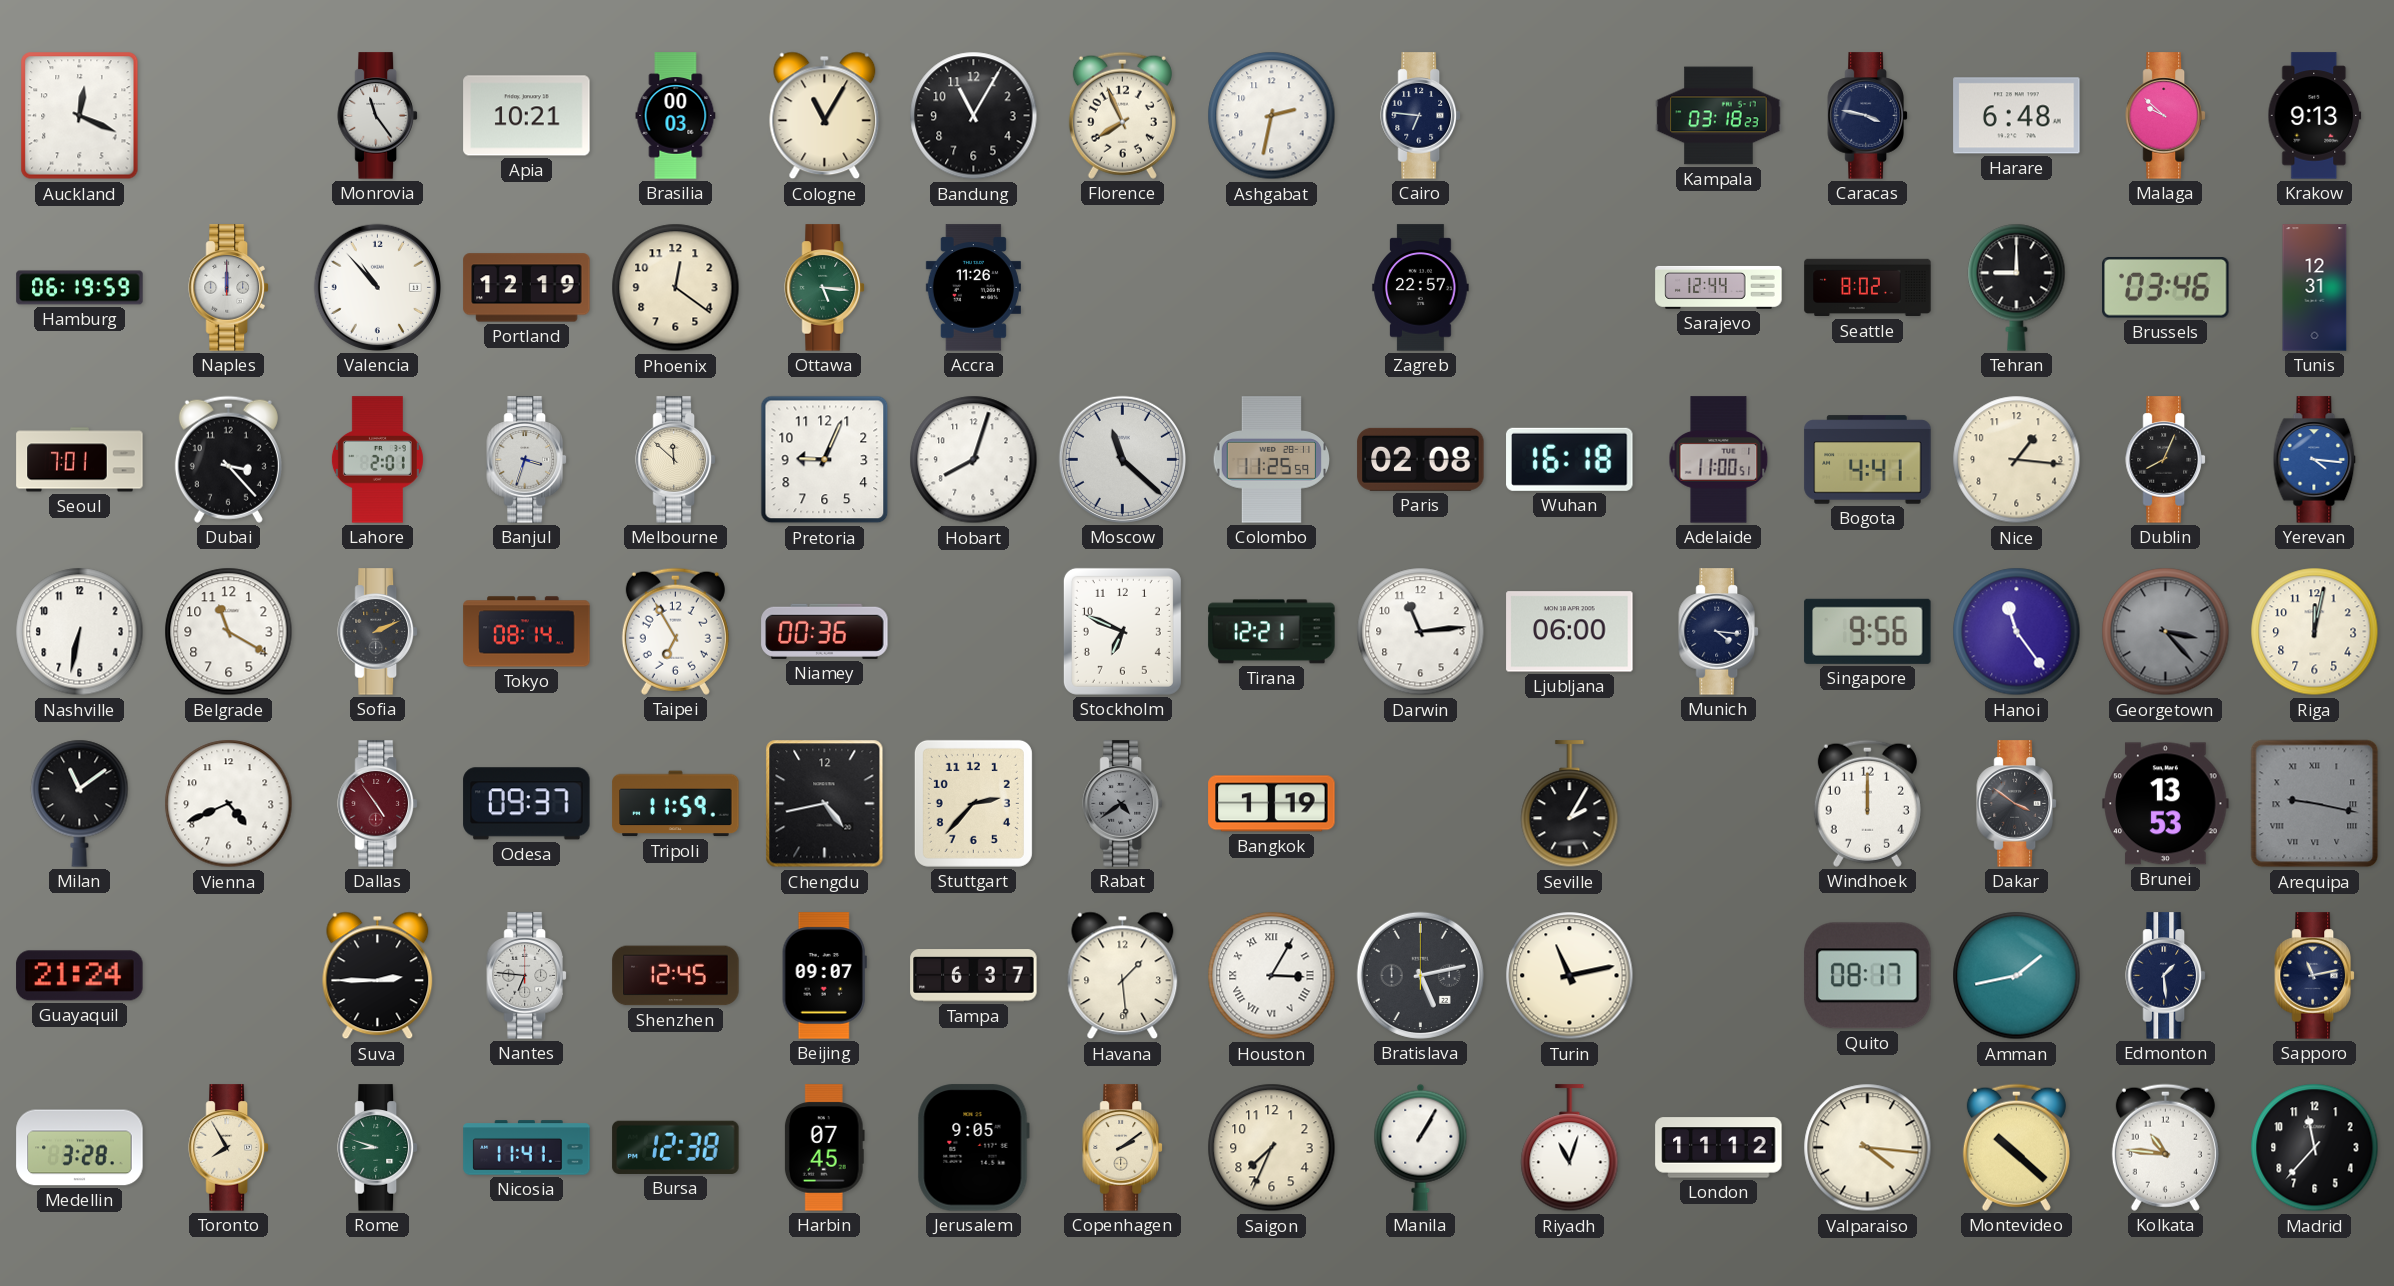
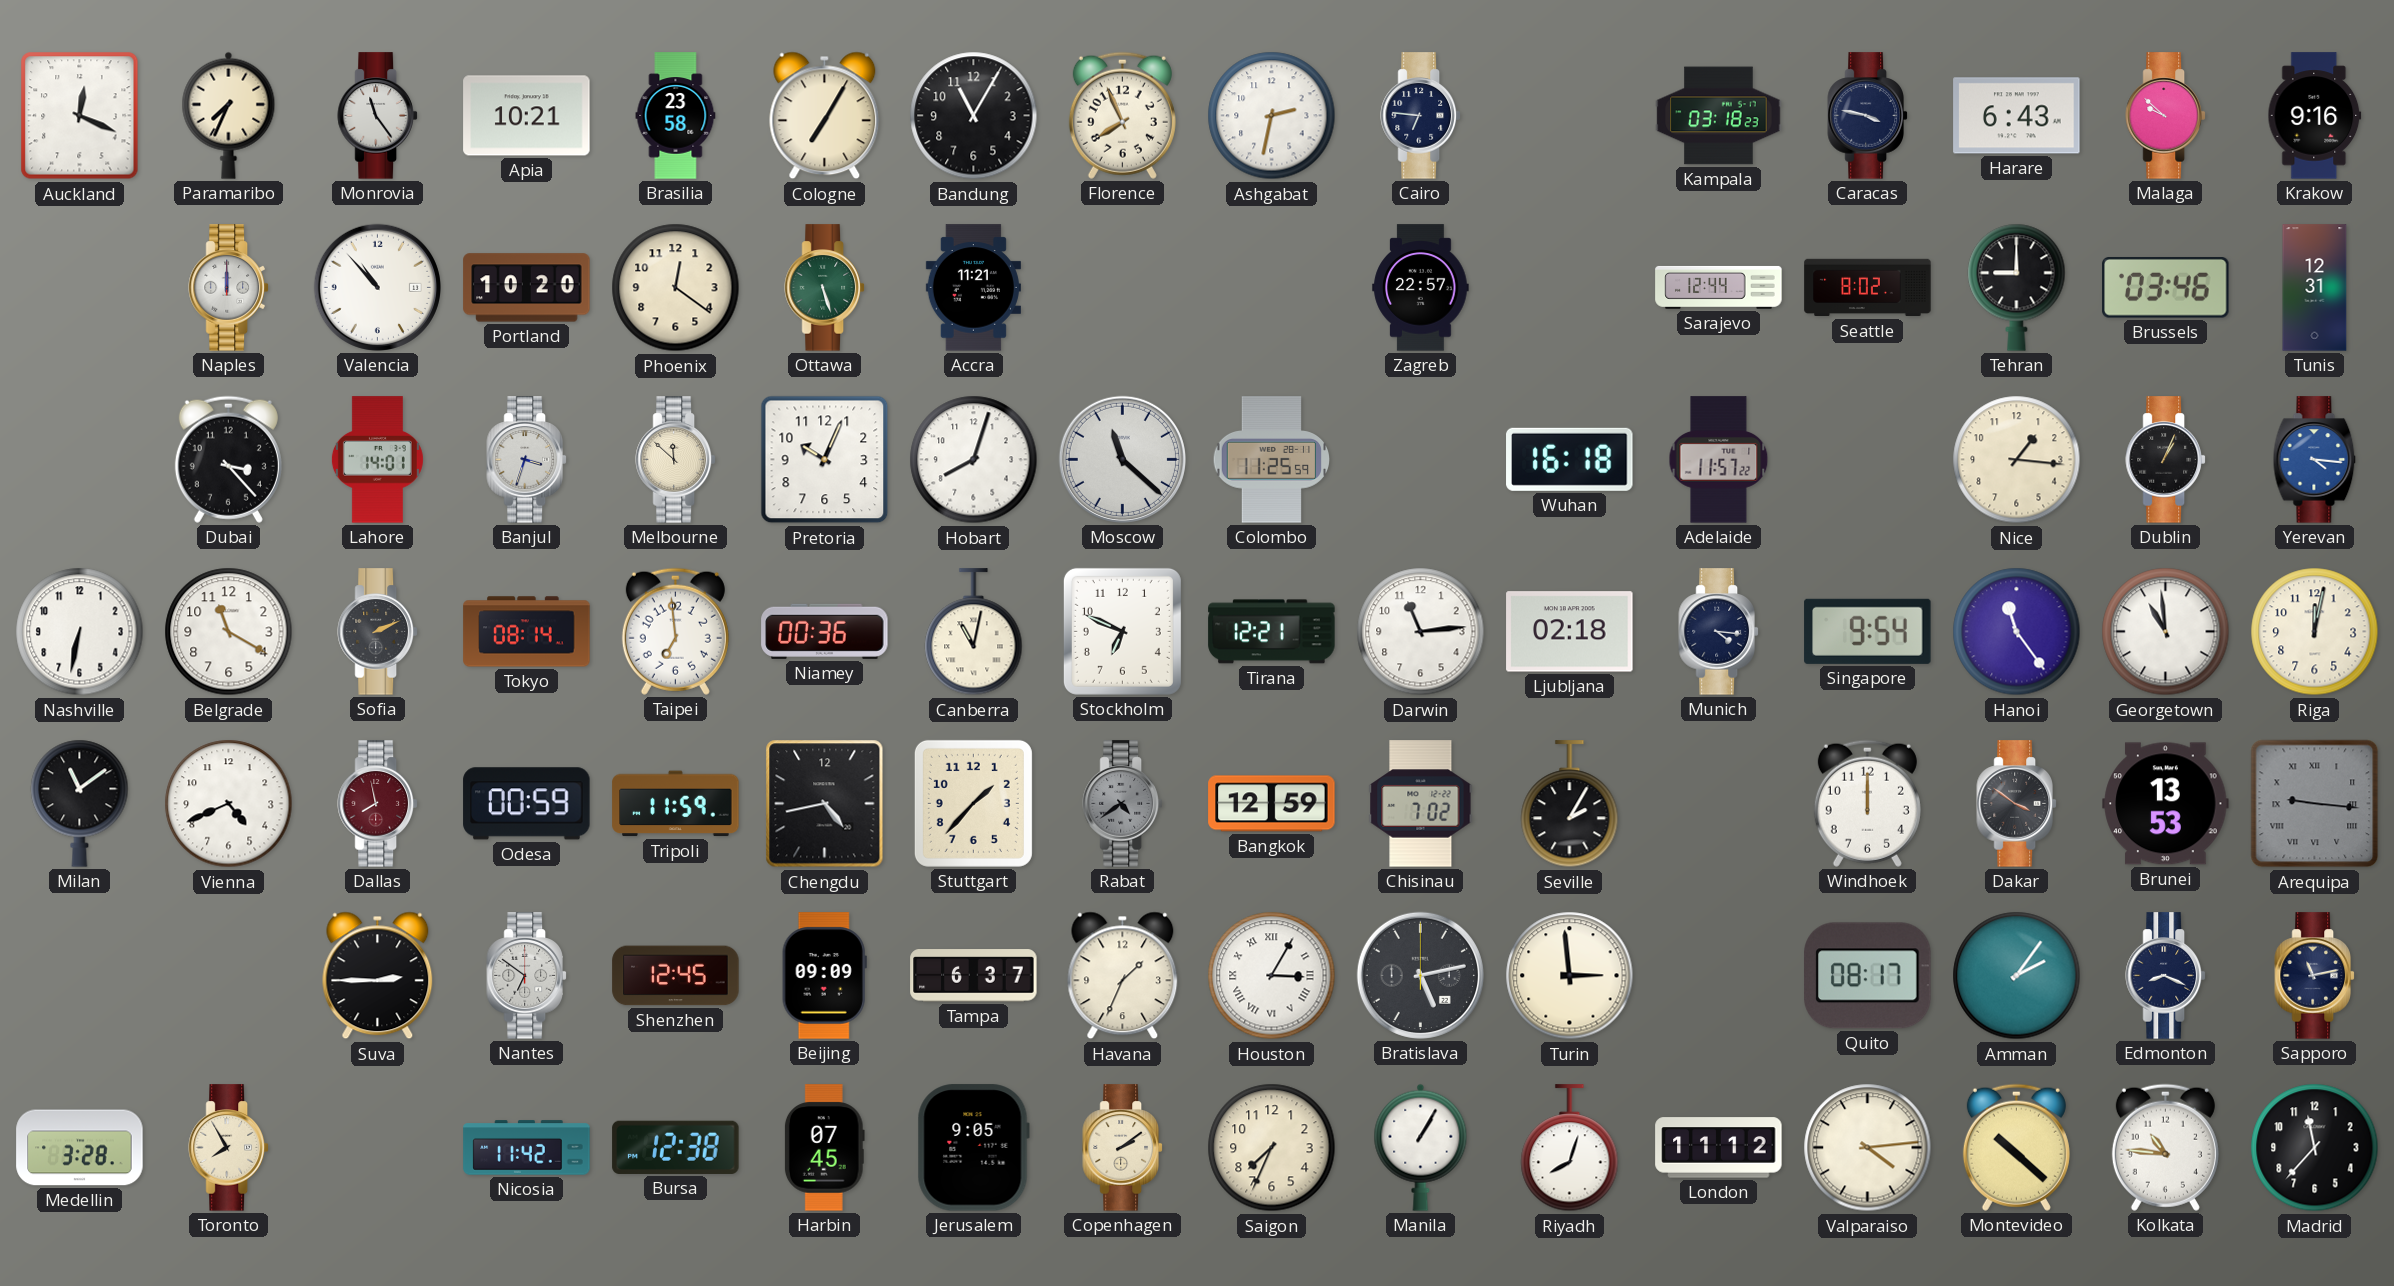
Paramaribo: none -> 7:34
Brasilia: 00:03 -> 23:58
Cologne: 11:05 -> 7:05
Harare: 6:48 -> 6:43
Krakow: 9:13 -> 9:16
Hamburg: 06:19 -> none
Portland: 12:19 -> 10:20
Ottawa: 5:16 -> 5:27
Accra: 11:26 -> 11:21
Seoul: 7:01 -> none
Lahore: 2:01 -> 14:01
Pretoria: 9:04 -> 10:04
Paris: 02:08 -> none
Adelaide: 11:00 -> 11:57
Bogota: 4:41 -> none
Dublin: 8:04 -> 1:04
Taipei: 6:55 -> 6:59
Canberra: none -> 11:02
Ljubljana: 06:00 -> 02:18
Singapore: 9:56 -> 9:54
Georgetown: 3:23 -> 10:59
Georgetown dial: grey -> white
Dallas: 4:54 -> 7:58
Odesa: 09:37 -> 00:59
Stuttgart: 2:37 -> 1:37
Bangkok: 1:19 -> 12:59
Chisinau: none -> 7:02
Arequipa: 9:17 -> 9:16
Guayaquil: 21:24 -> none
Nantes: 6:46 -> 6:51
Beijing: 09:07 -> 09:09
Havana: 1:29 -> 1:34
Turin: 11:13 -> 2:59
Amman: 1:43 -> 2:06
Edmonton: 1:29 -> 8:19
Rome: 8:48 -> none
Nicosia: 11:41 -> 11:42
Riyadh: 11:03 -> 8:03
Valparaiso: 4:16 -> 4:14
